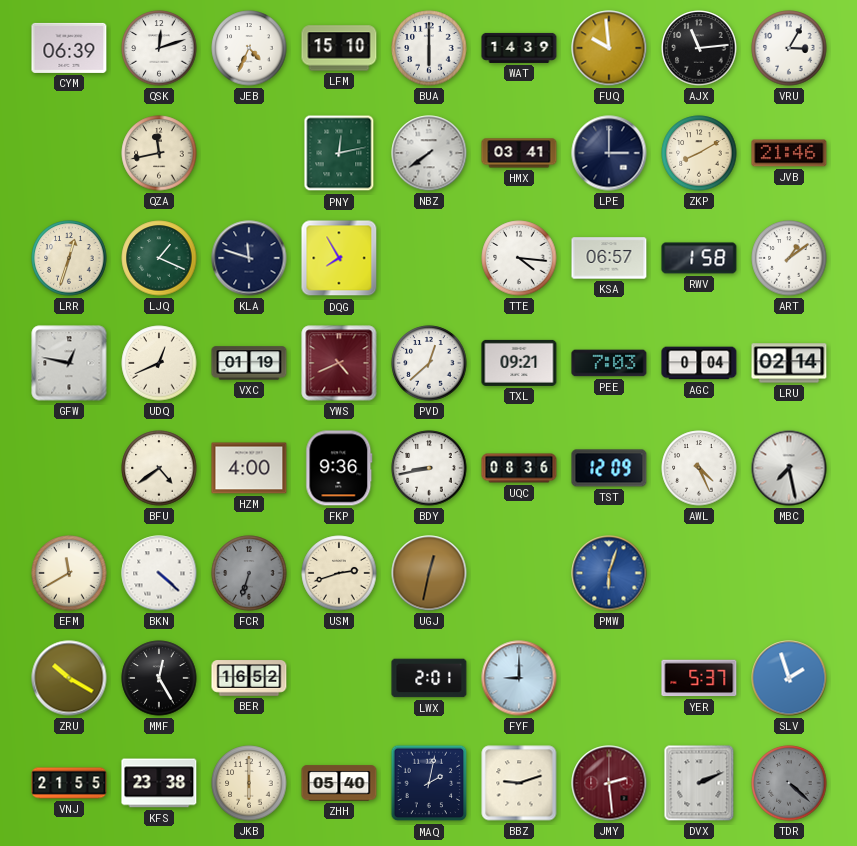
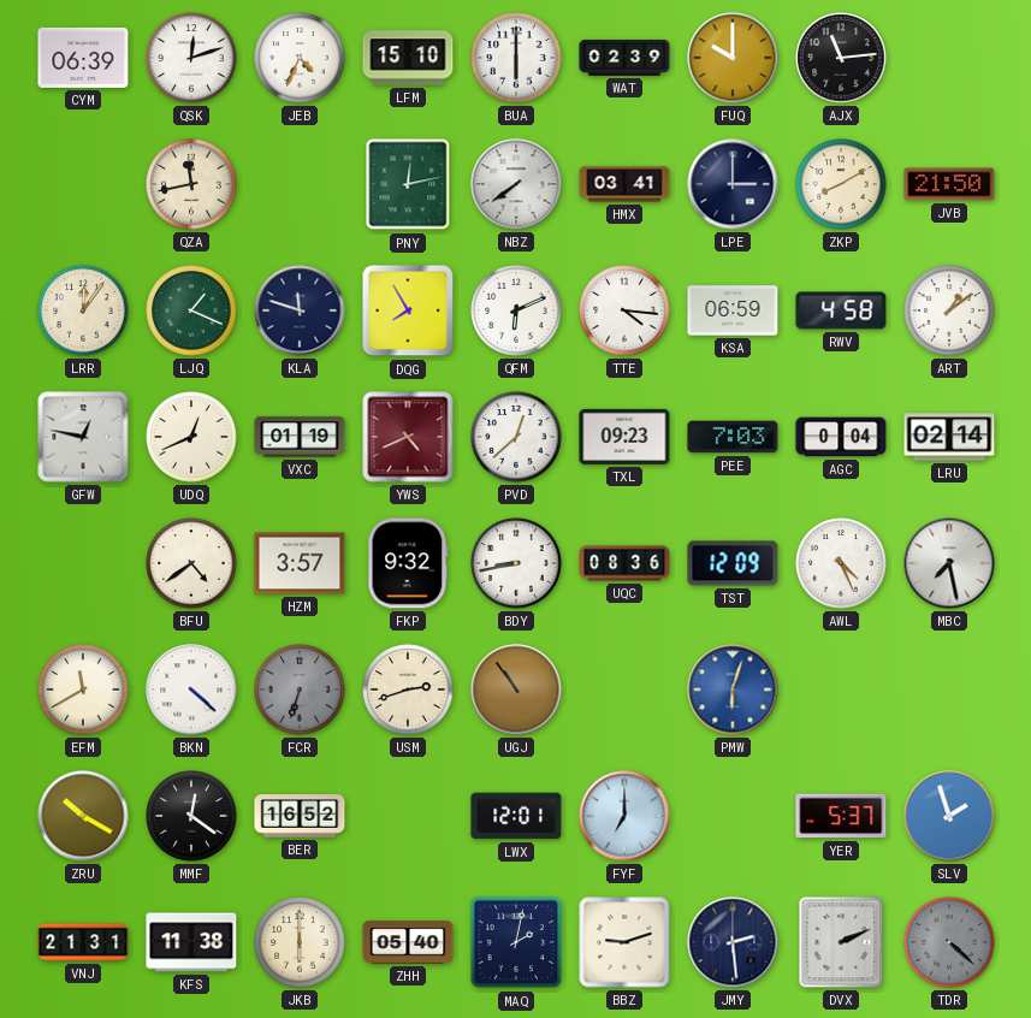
WAT: 14:39 -> 02:39
FUQ: 9:59 -> 10:00
VRU: 3:05 -> none
JVB: 21:46 -> 21:50
LRR: 12:33 -> 12:06
QFM: none -> 6:11
KSA: 06:57 -> 06:59
RWV: 1:58 -> 4:58
TXL: 09:21 -> 09:23
HZM: 4:00 -> 3:57
FKP: 9:36 -> 9:32
UGJ: 12:32 -> 10:54
MMF: 12:25 -> 12:21
LWX: 2:01 -> 12:01
FYF: 9:00 -> 7:00
VNJ: 21:55 -> 21:31
KFS: 23:38 -> 11:38
JMY dial: burgundy -> navy
